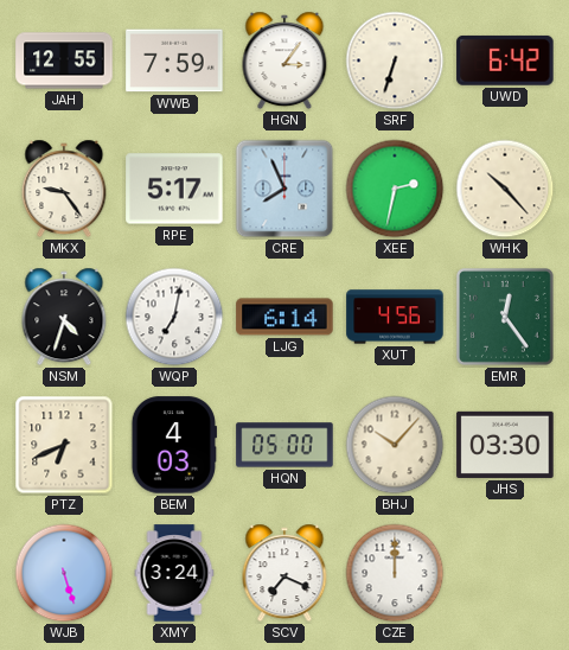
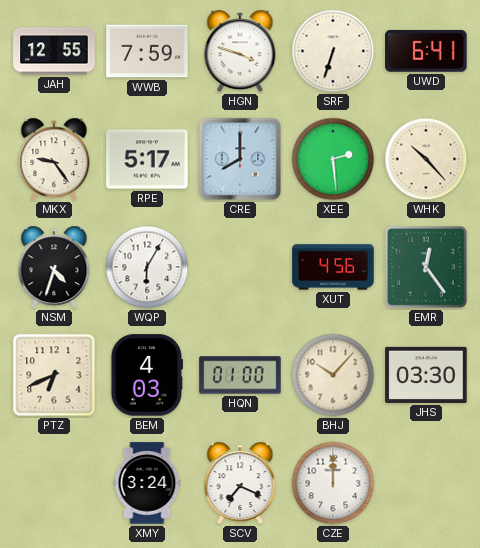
HGN: 3:06 -> 3:48
UWD: 6:42 -> 6:41
CRE: 7:56 -> 8:00
XEE: 2:32 -> 2:29
WQP: 7:02 -> 6:05
LJG: 6:14 -> none
HQN: 05:00 -> 01:00
WJB: 5:27 -> none
